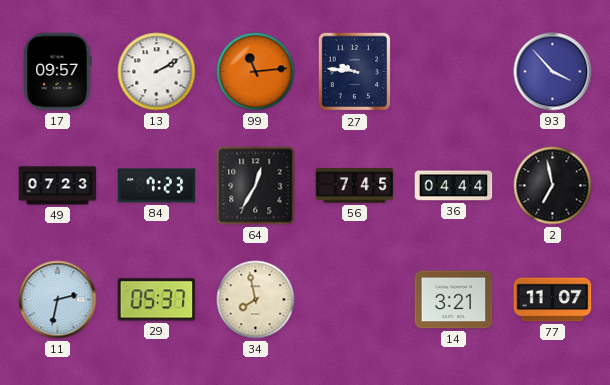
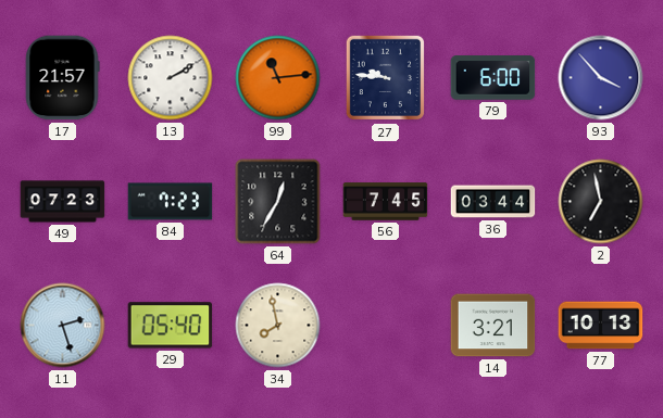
17: 09:57 -> 21:57
79: none -> 6:00
36: 04:44 -> 03:44
11: 2:32 -> 2:27
29: 05:37 -> 05:40
77: 11:07 -> 10:13
